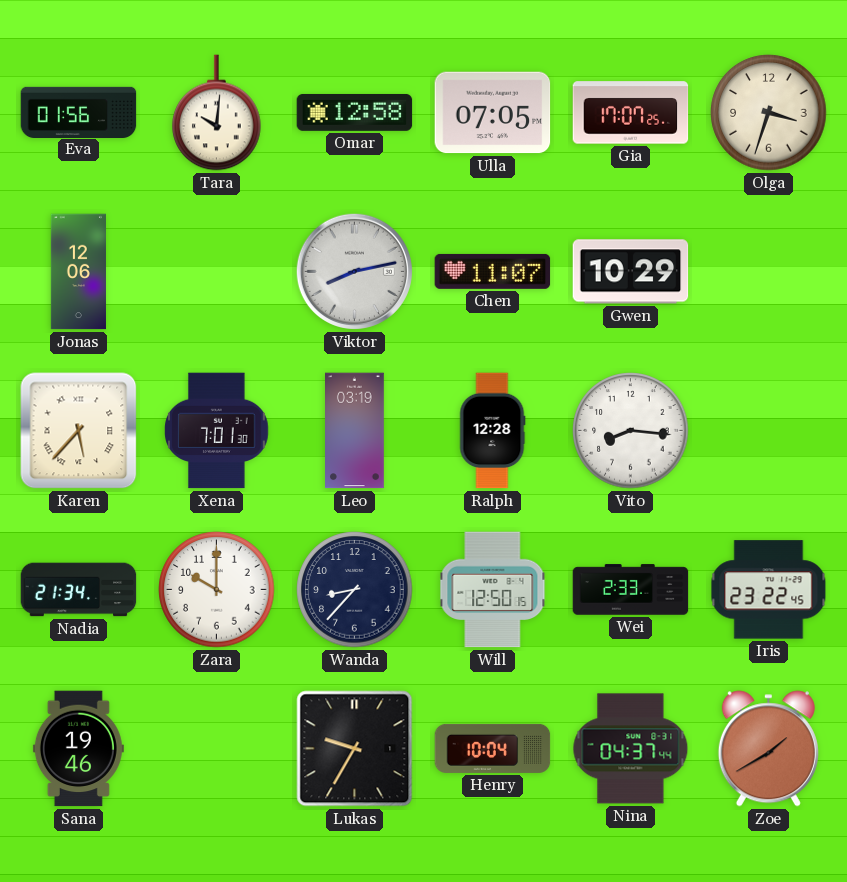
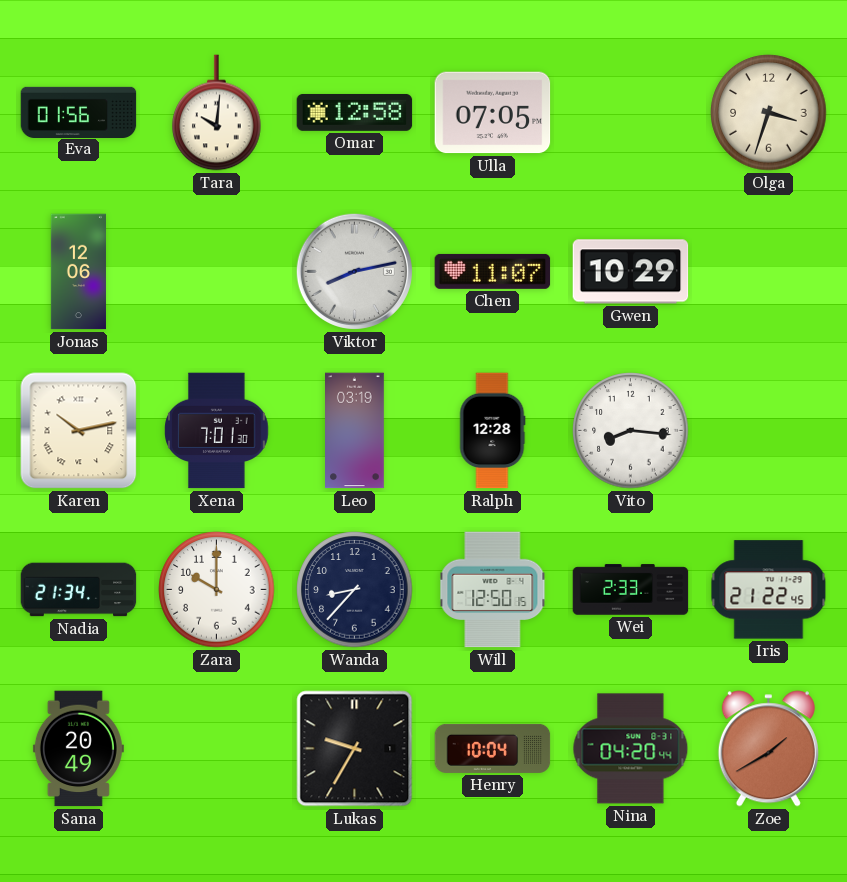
Gia: 17:07 -> none
Karen: 5:37 -> 10:13
Iris: 23:22 -> 21:22
Sana: 19:46 -> 20:49
Nina: 04:37 -> 04:20
